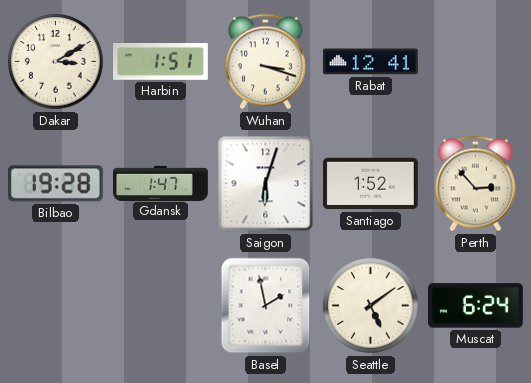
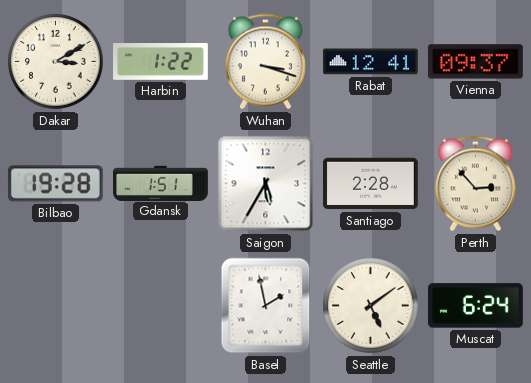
Harbin: 1:51 -> 1:22
Vienna: none -> 09:37
Gdansk: 1:47 -> 1:51
Saigon: 6:03 -> 5:35
Santiago: 1:52 -> 2:28
